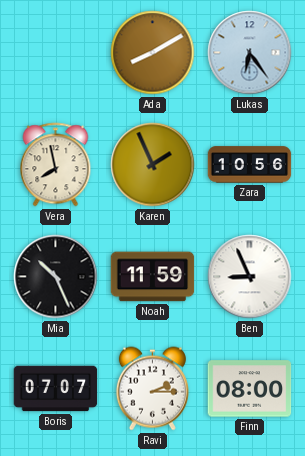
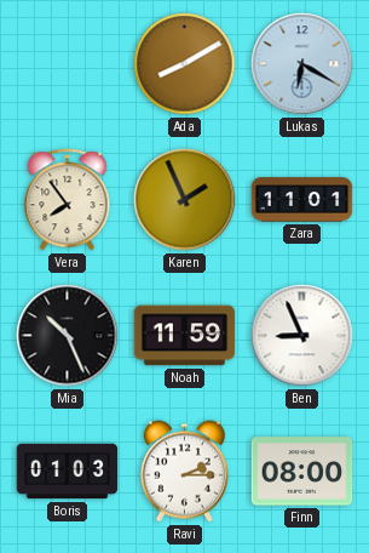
Lukas: 6:24 -> 6:20
Vera: 7:58 -> 7:54
Zara: 10:56 -> 11:01
Boris: 07:07 -> 01:03
